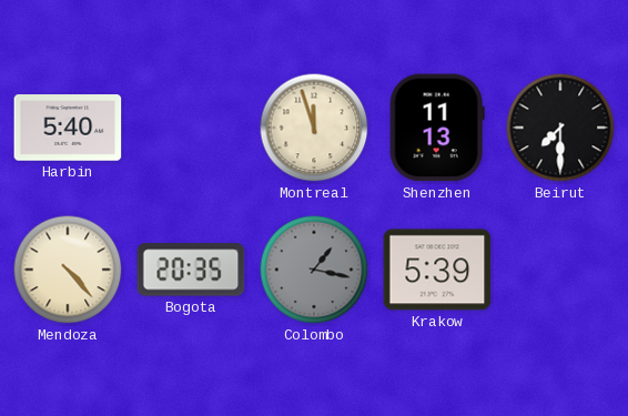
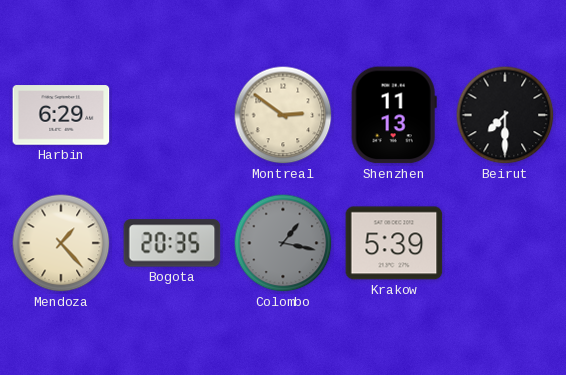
Harbin: 5:40 -> 6:29
Montreal: 11:57 -> 2:51
Mendoza: 4:23 -> 1:23
